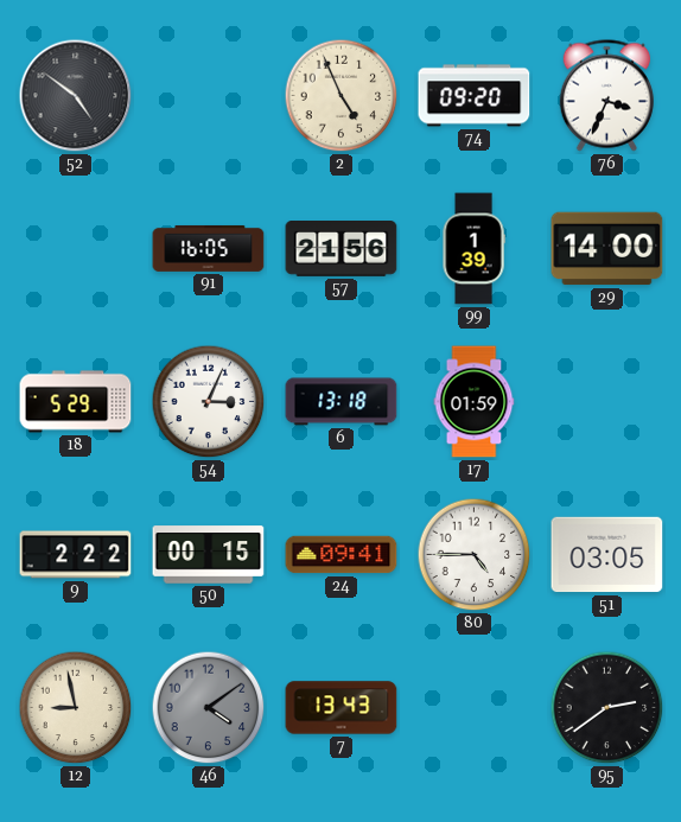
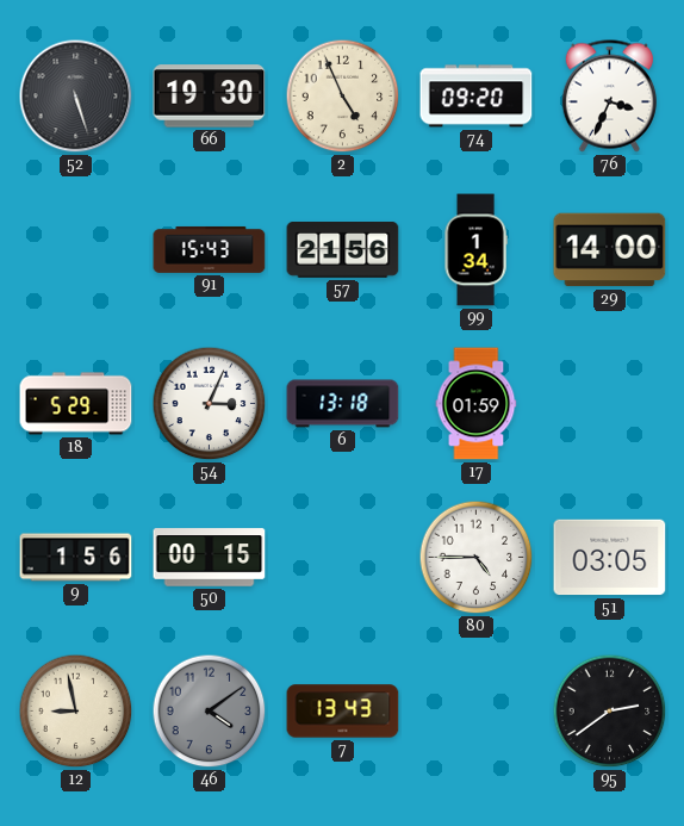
52: 4:51 -> 5:27
66: none -> 19:30
91: 16:05 -> 15:43
99: 1:39 -> 1:34
9: 2:22 -> 1:56
24: 09:41 -> none
